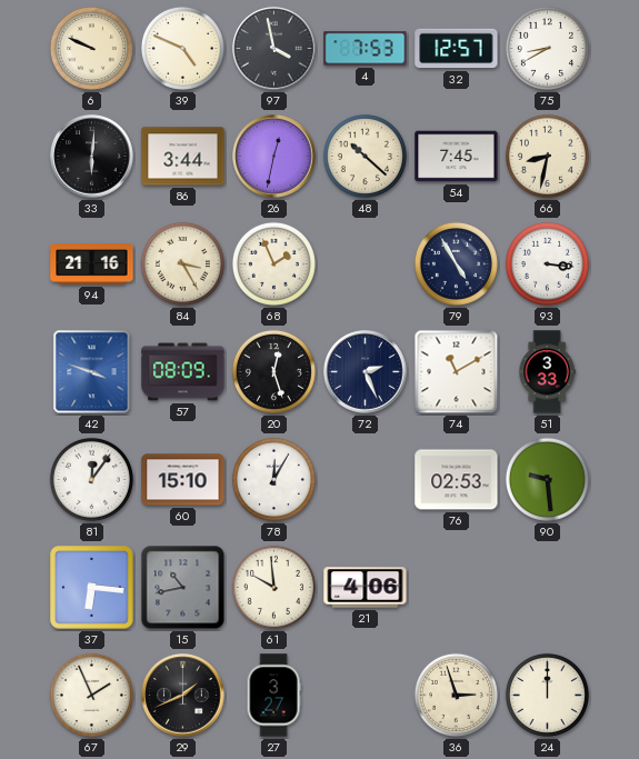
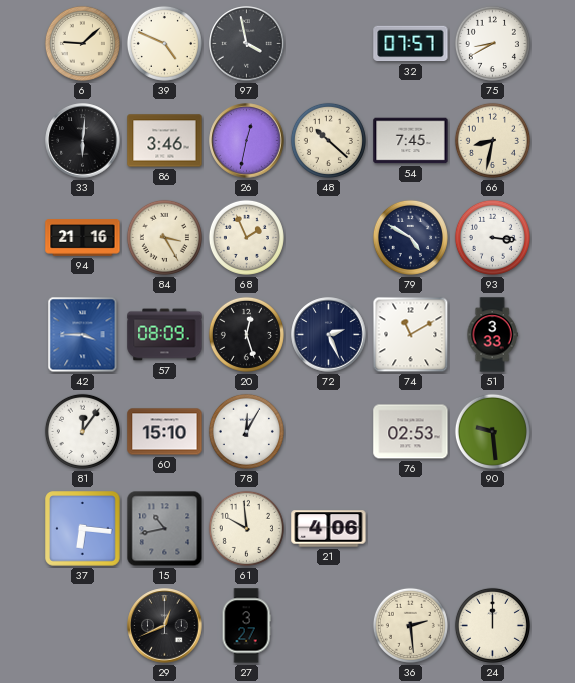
6: 9:49 -> 9:08
4: 7:53 -> none
32: 12:57 -> 07:57
86: 3:44 -> 3:46
79: 4:55 -> 4:50
42: 3:48 -> 3:45
67: 1:56 -> none
29: 1:41 -> 12:41
36: 2:57 -> 2:29
